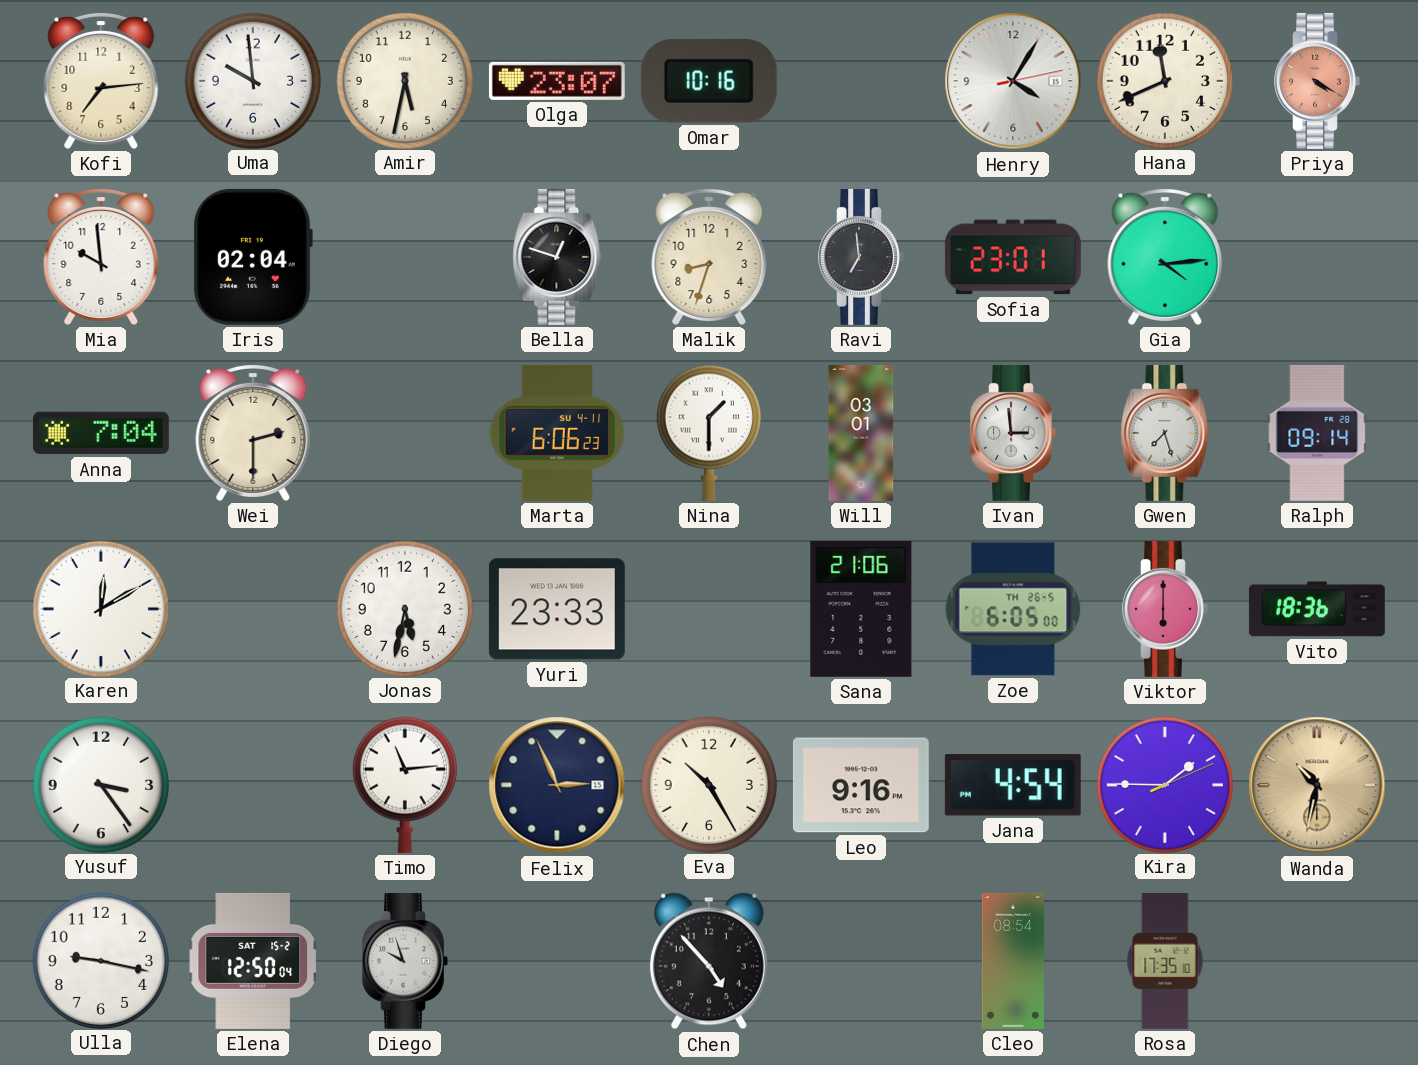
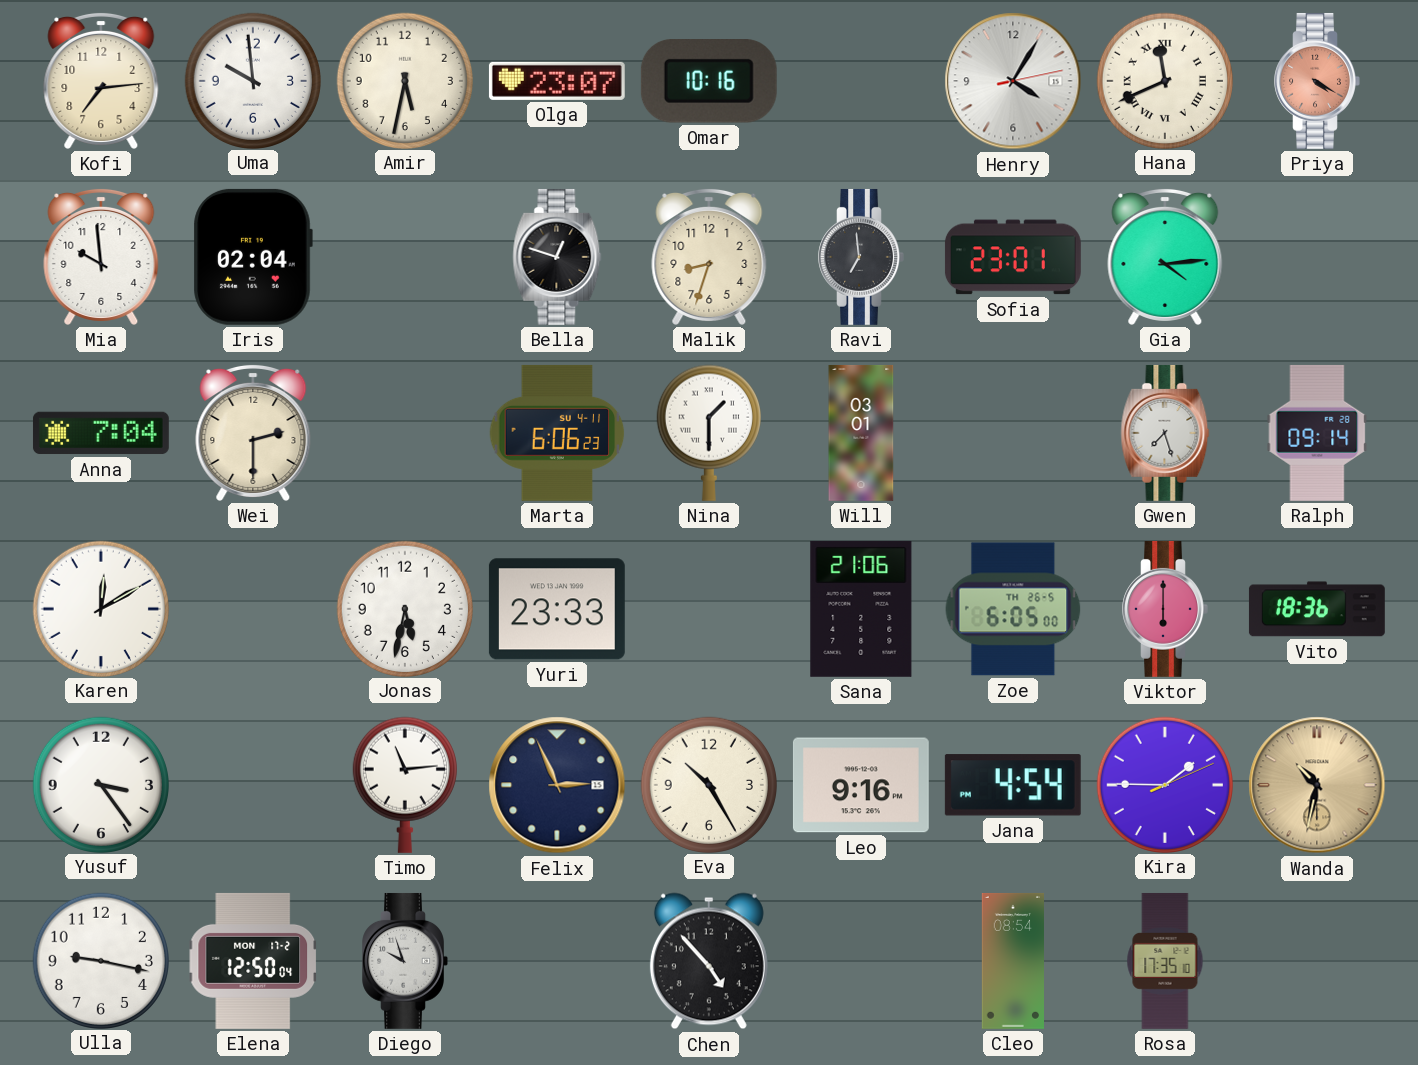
Hana numerals: Arabic -> Roman
Ivan: 2:59 -> none
Elena date: SAT 15-2 -> MON 17-2
